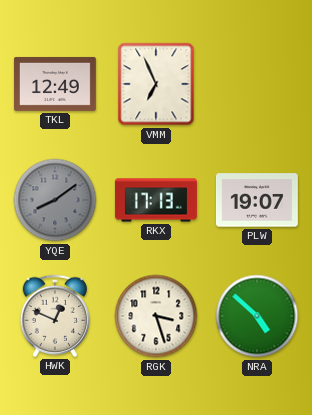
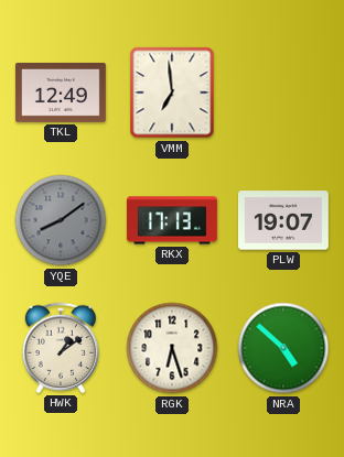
VMM: 6:56 -> 6:59
HWK: 12:49 -> 1:09
RGK: 3:27 -> 6:27
